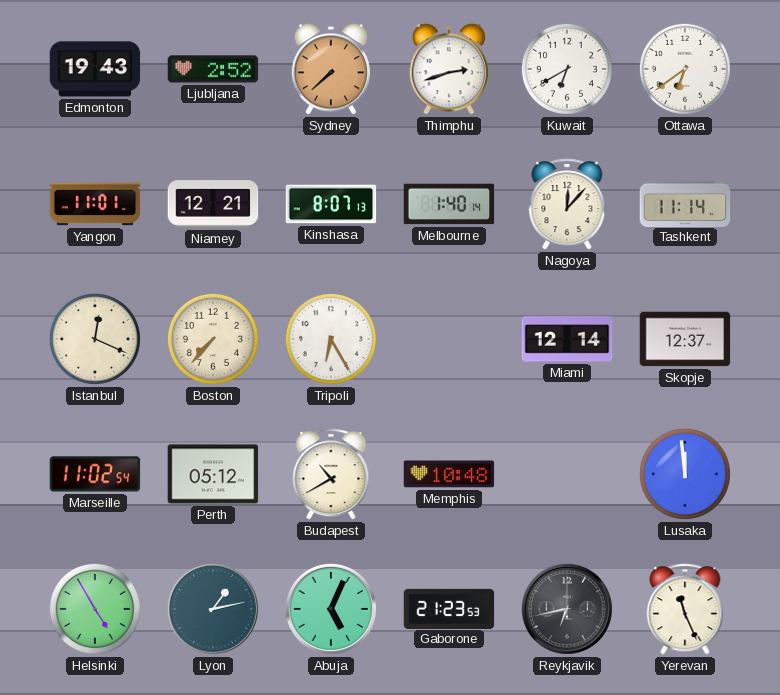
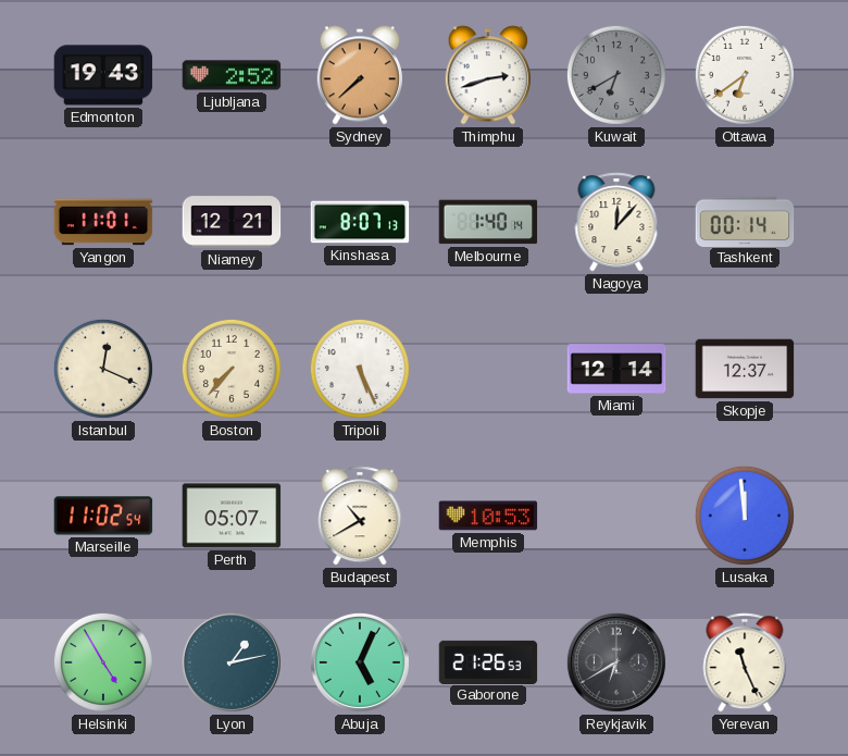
Kuwait dial: white -> grey
Tashkent: 11:14 -> 00:14
Tripoli: 6:25 -> 5:26
Perth: 05:12 -> 05:07
Memphis: 10:48 -> 10:53
Gaborone: 21:23 -> 21:26
Reykjavik: 6:43 -> 6:40
